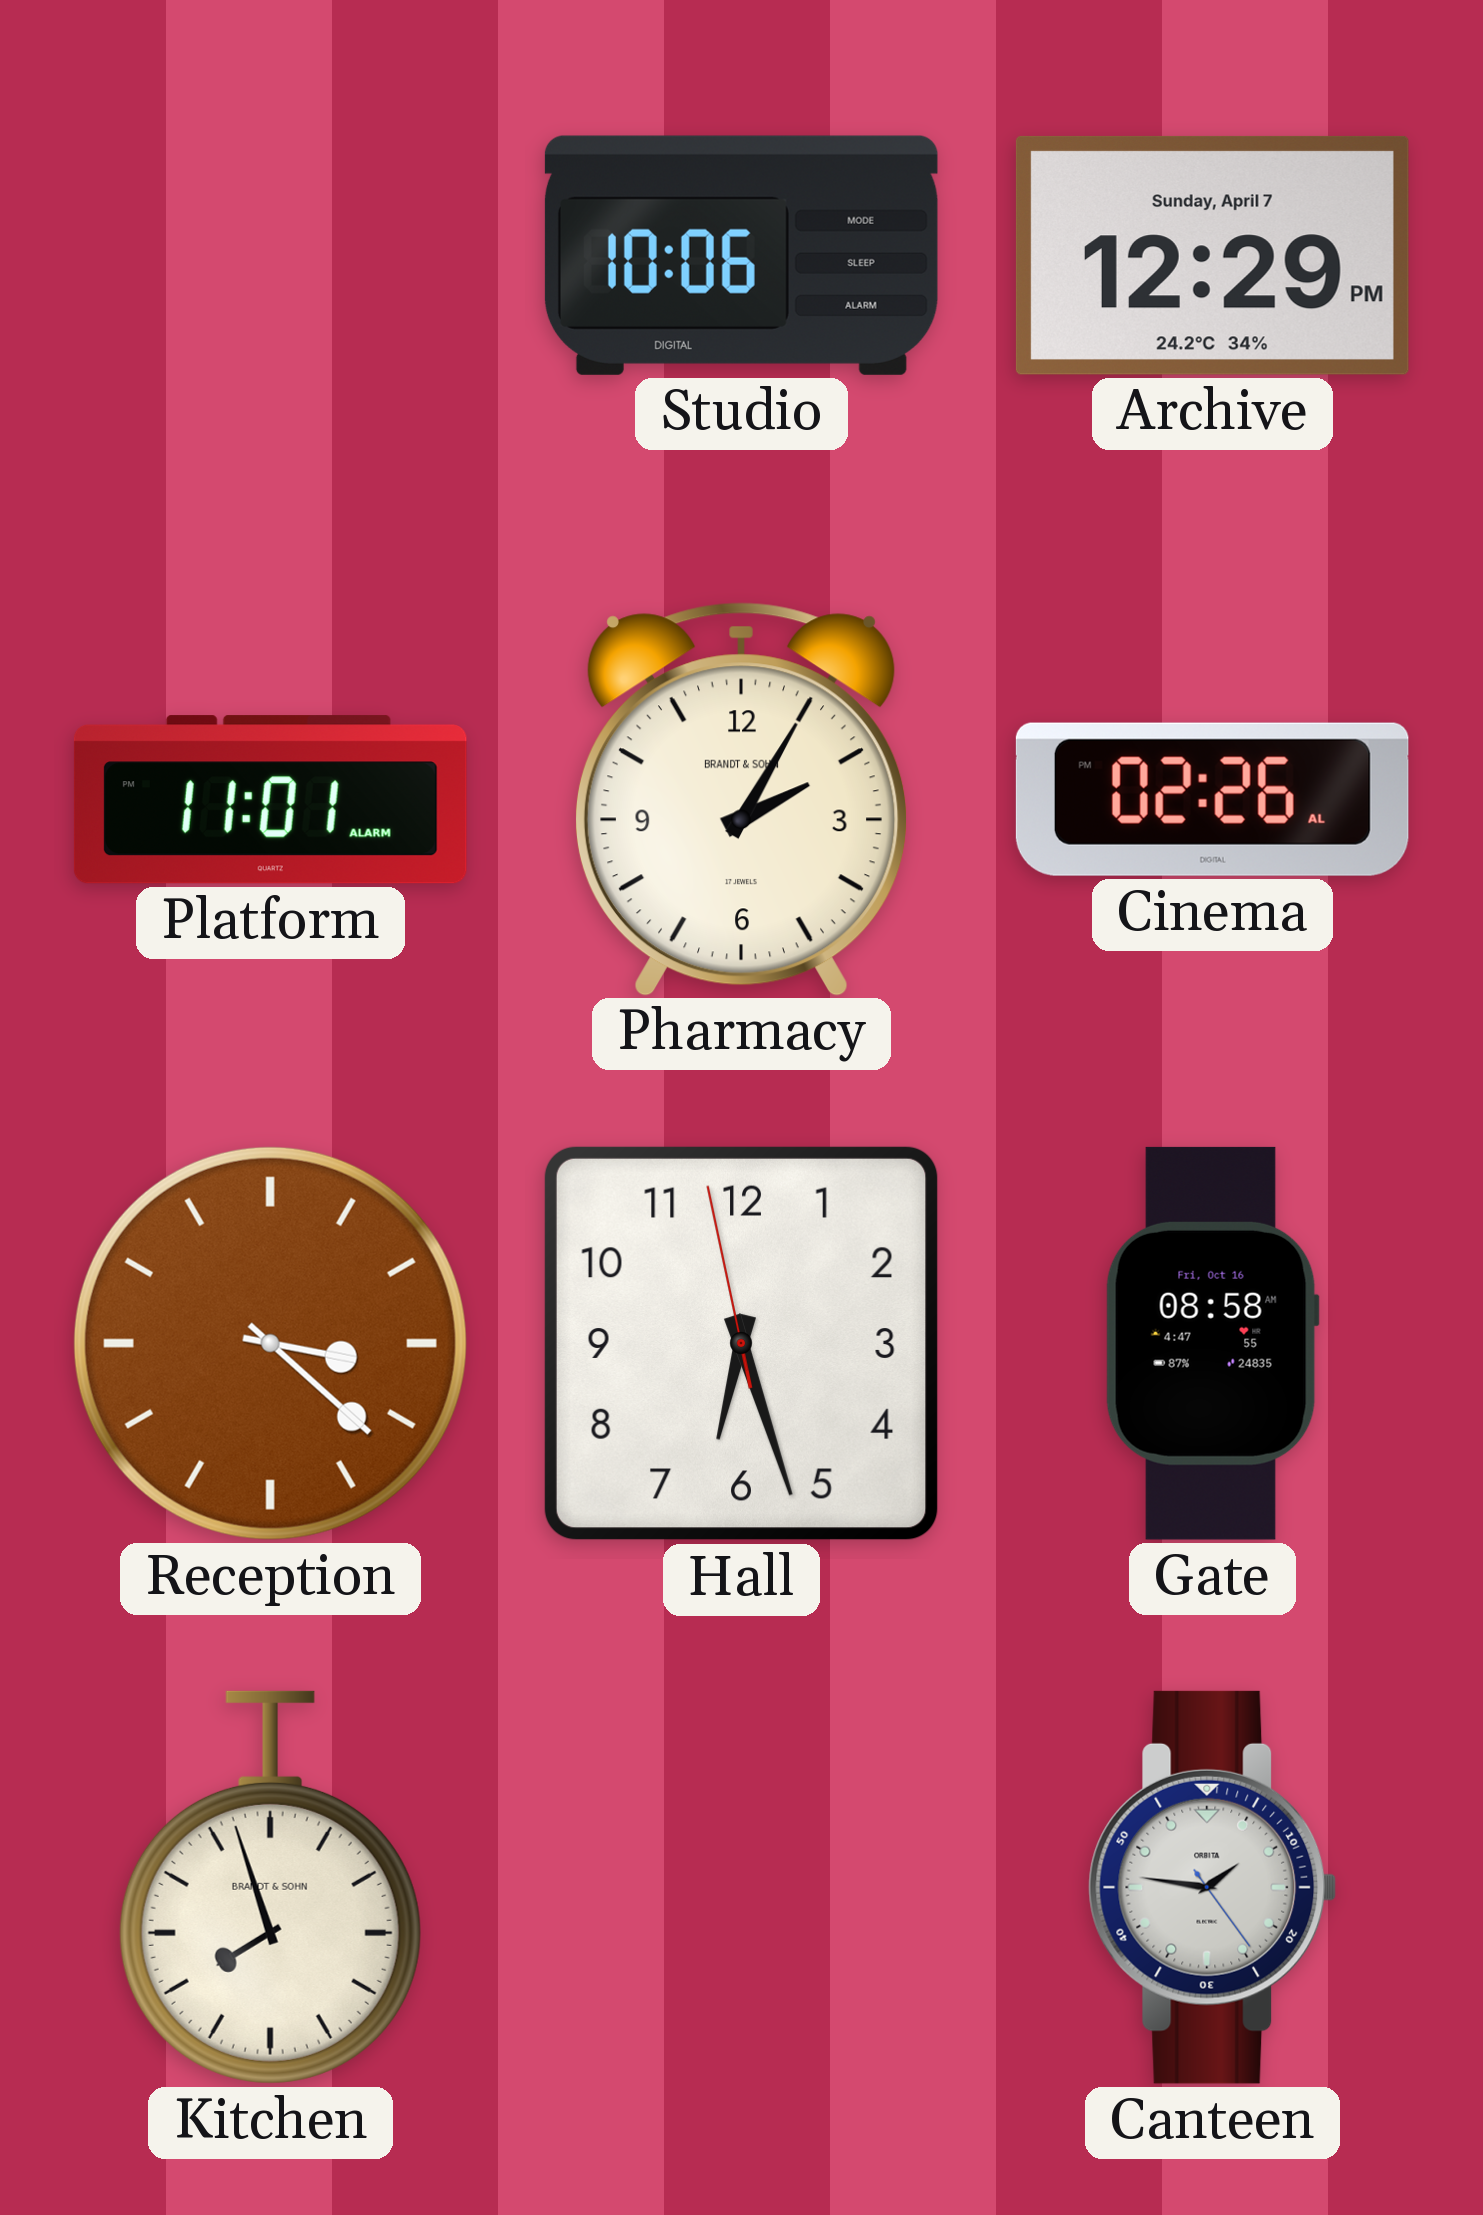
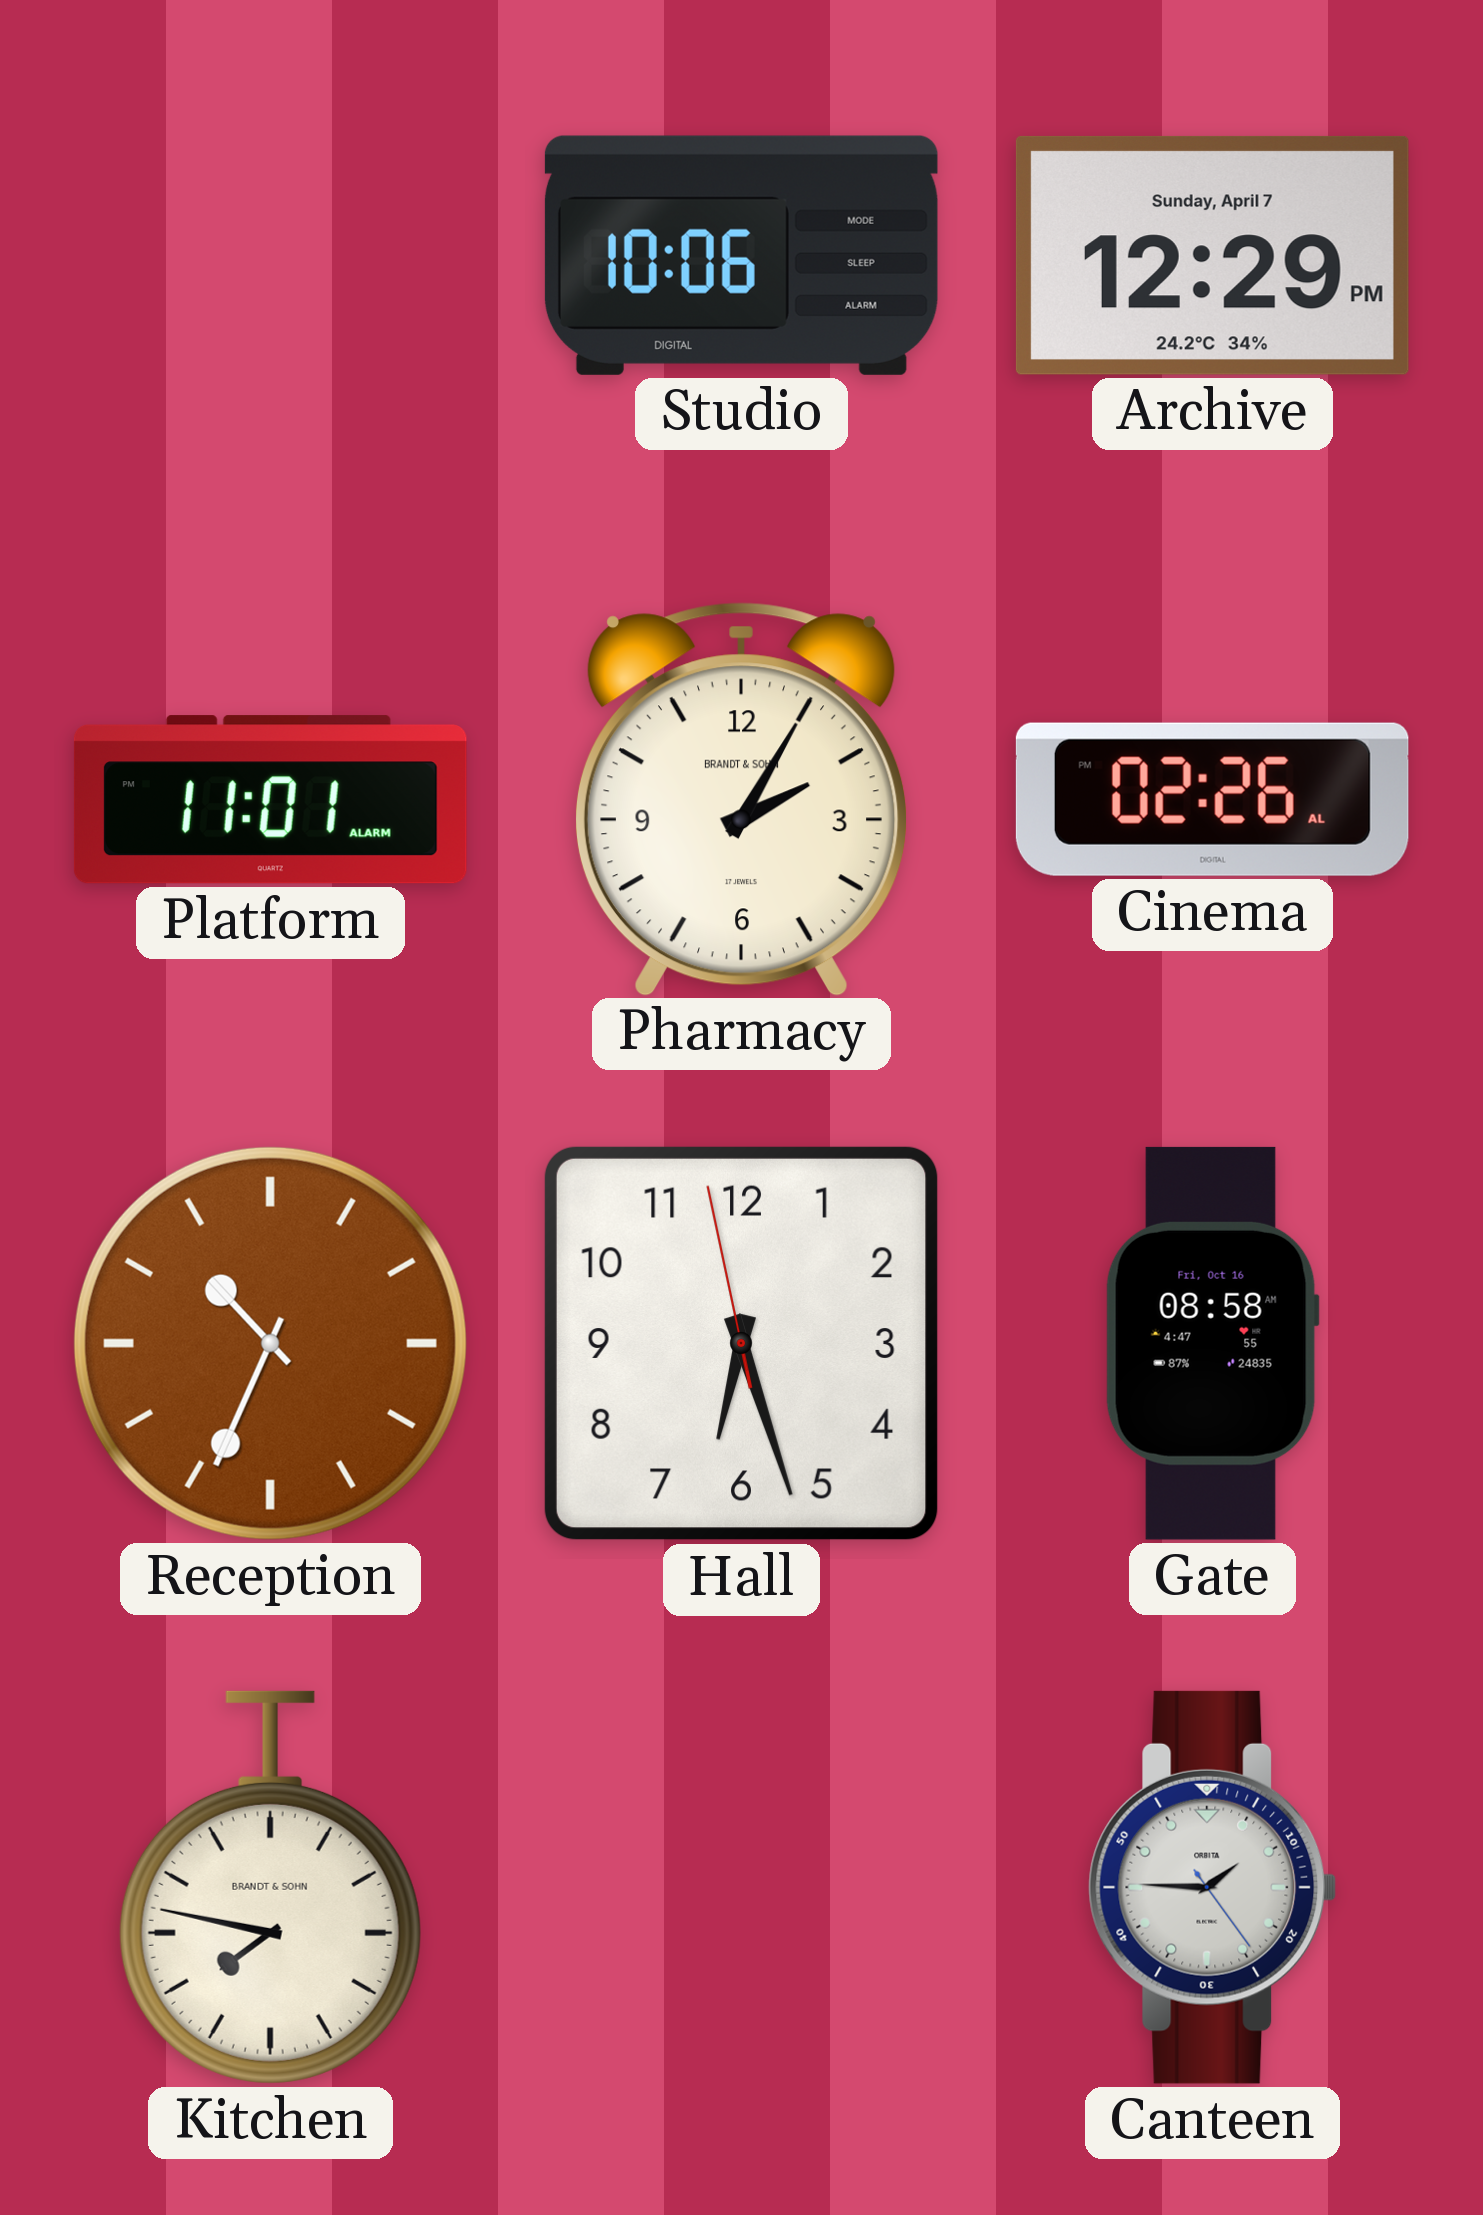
Reception: 3:22 -> 10:34
Kitchen: 7:57 -> 7:47
Canteen: 1:46 -> 1:45
